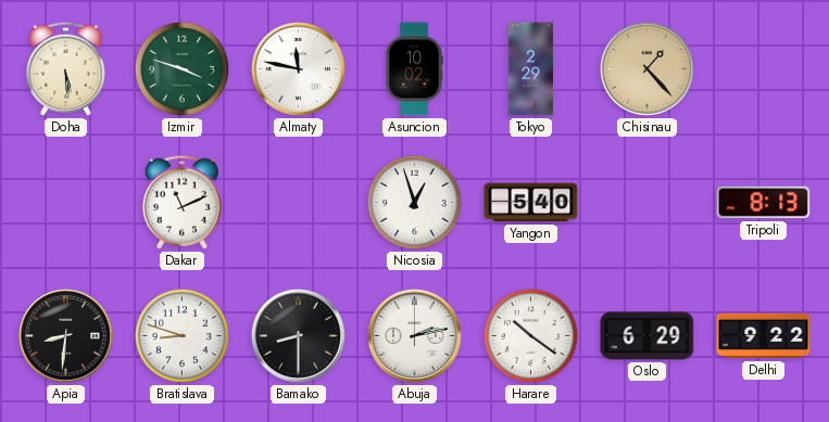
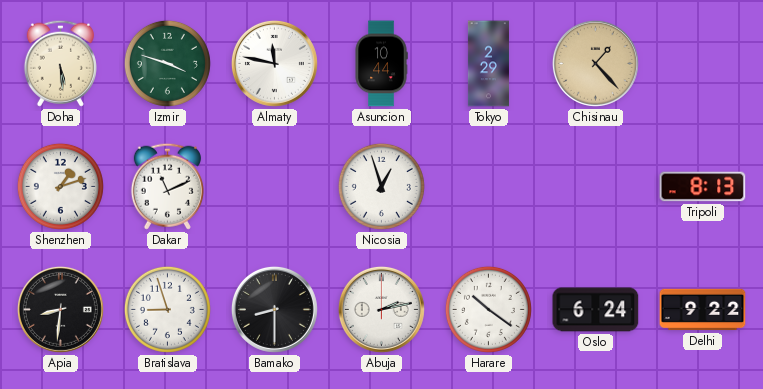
Asuncion: 10:02 -> 10:44
Shenzhen: none -> 1:12
Yangon: 5:40 -> none
Bratislava: 8:48 -> 8:57
Oslo: 6:29 -> 6:24
